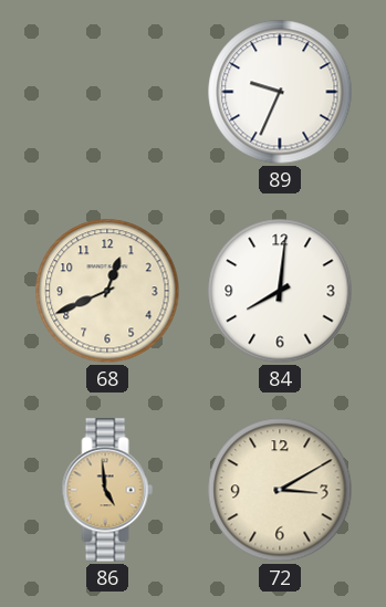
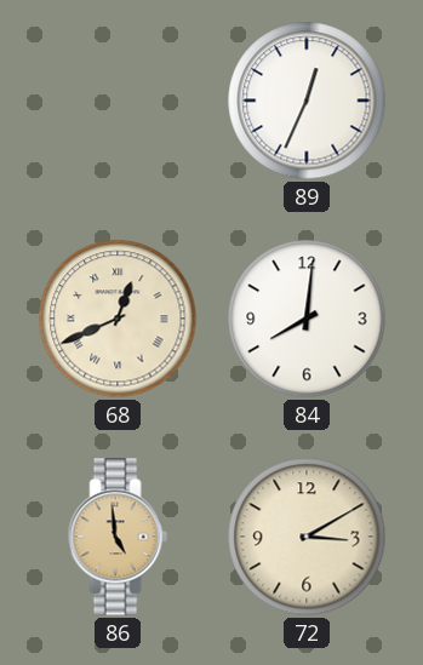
89: 9:34 -> 12:34
68 numerals: Arabic -> Roman
